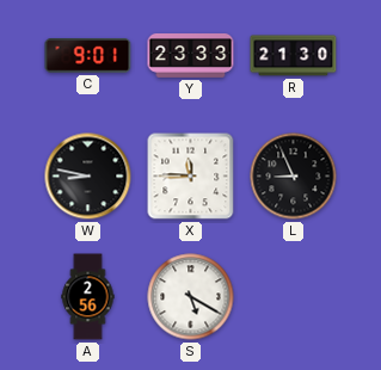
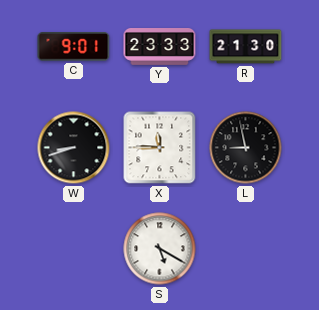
W: 8:47 -> 8:42
L: 8:56 -> 8:58
A: 2:56 -> none
